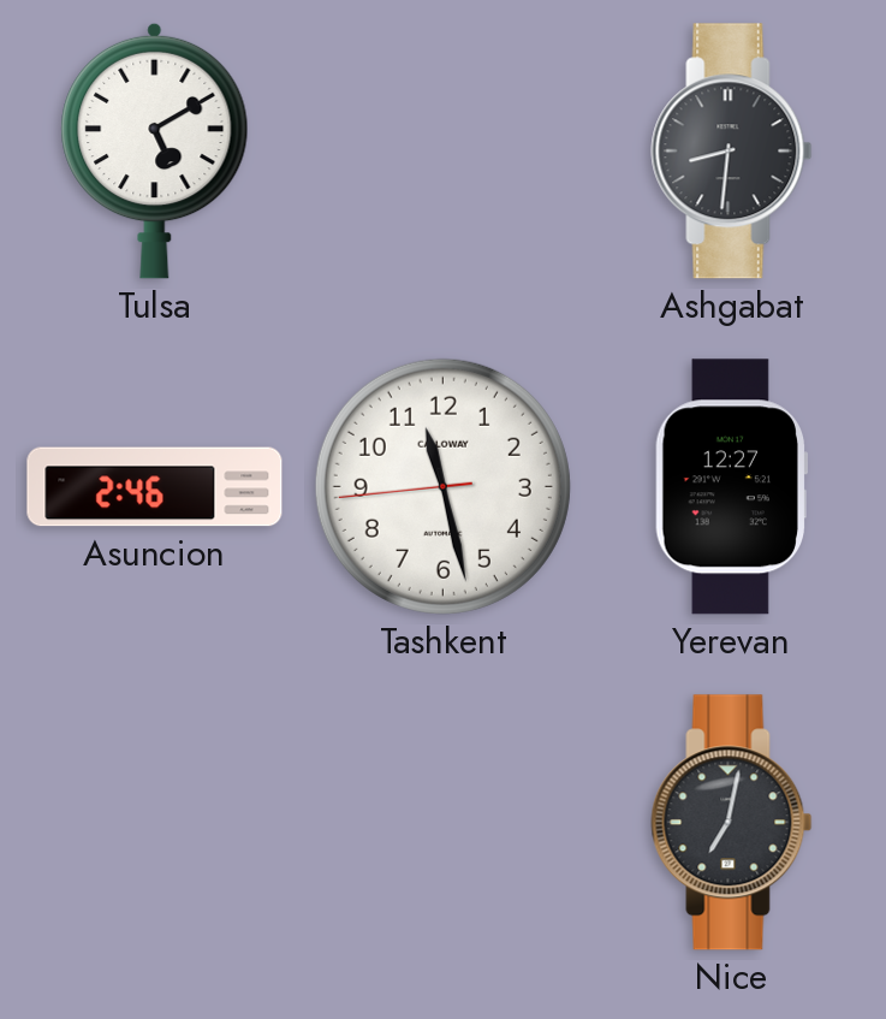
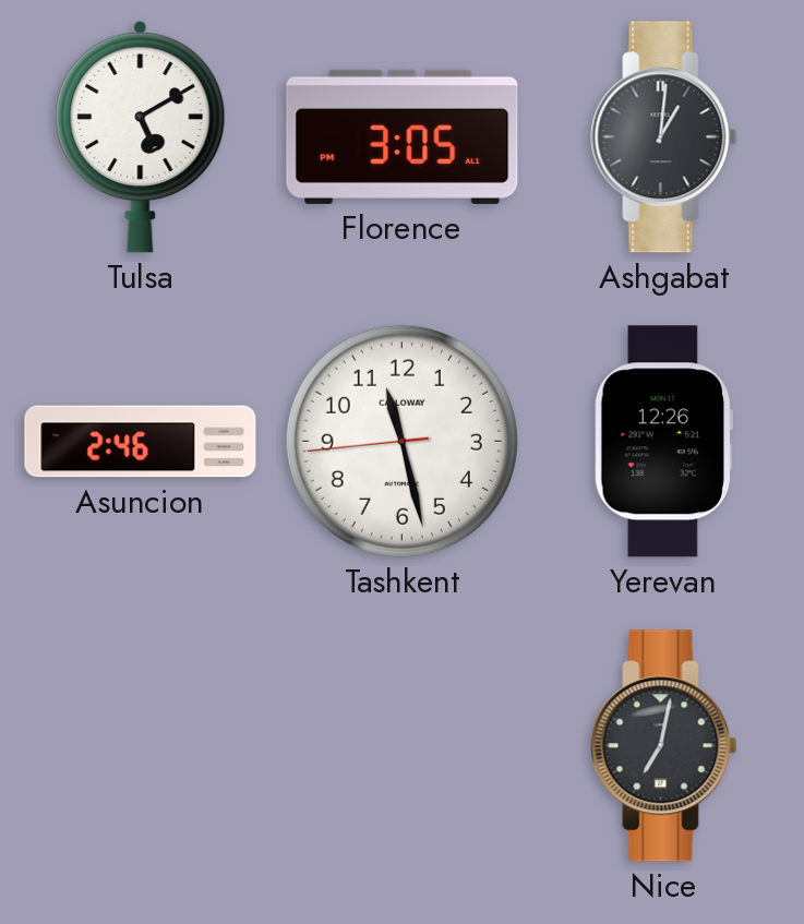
Florence: none -> 3:05
Ashgabat: 8:31 -> 1:01
Yerevan: 12:27 -> 12:26
